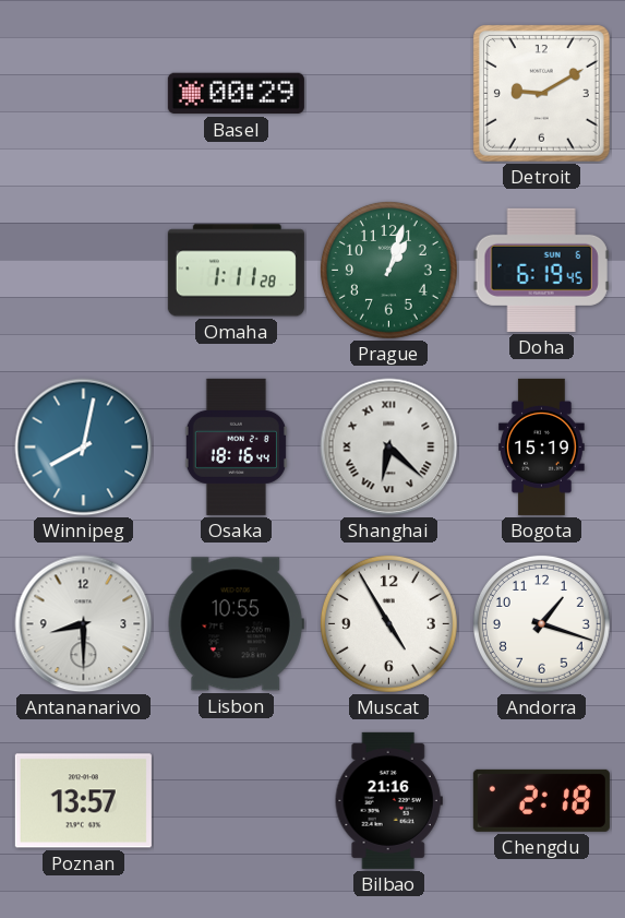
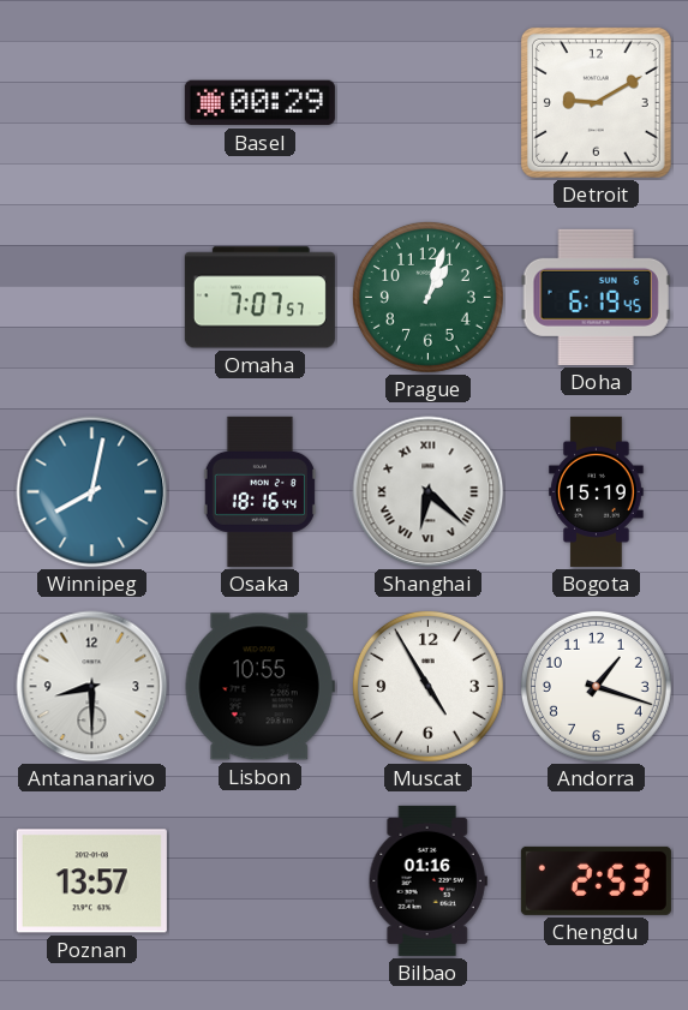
Omaha: 1:11 -> 7:07
Bilbao: 21:16 -> 01:16
Chengdu: 2:18 -> 2:53
